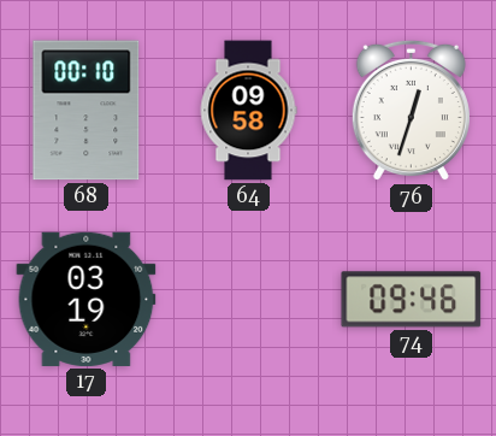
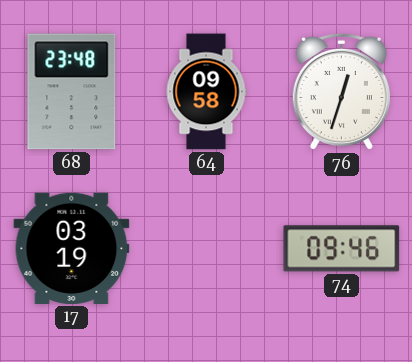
68: 00:10 -> 23:48
